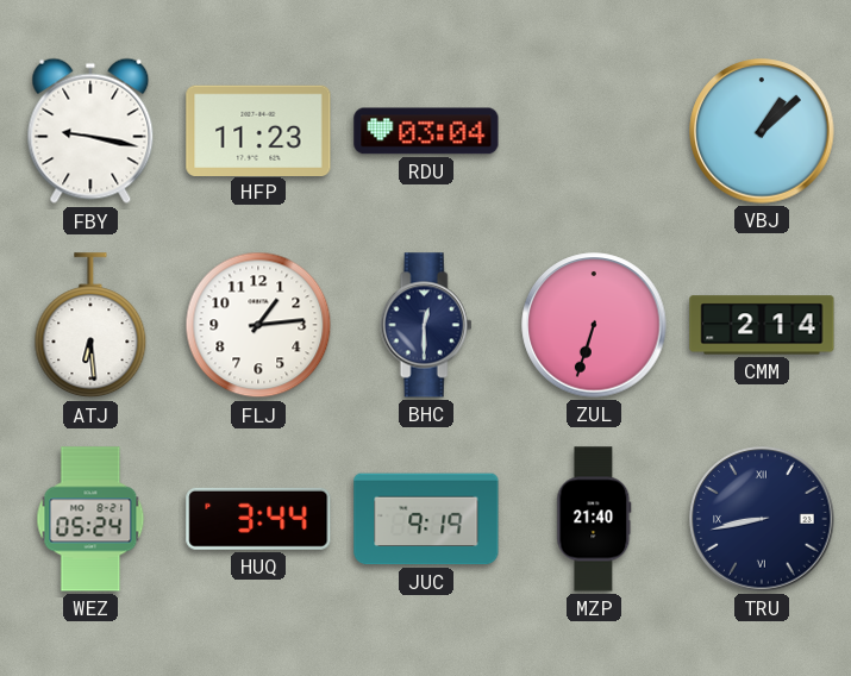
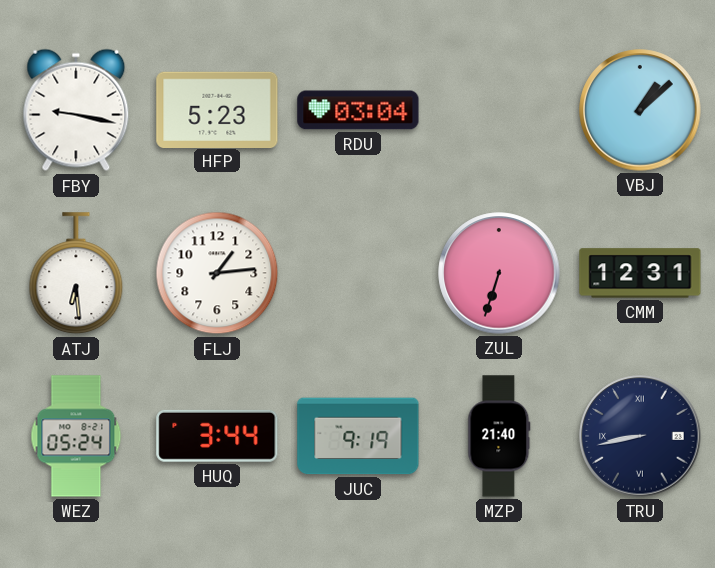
HFP: 11:23 -> 5:23
BHC: 12:30 -> none
CMM: 2:14 -> 12:31
